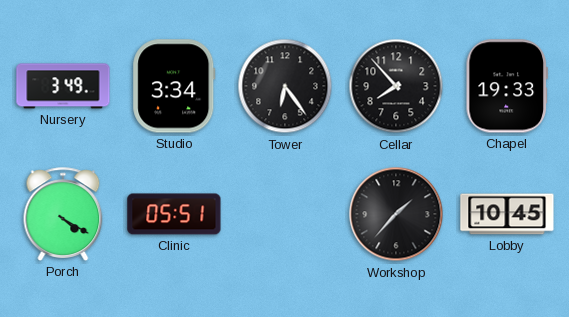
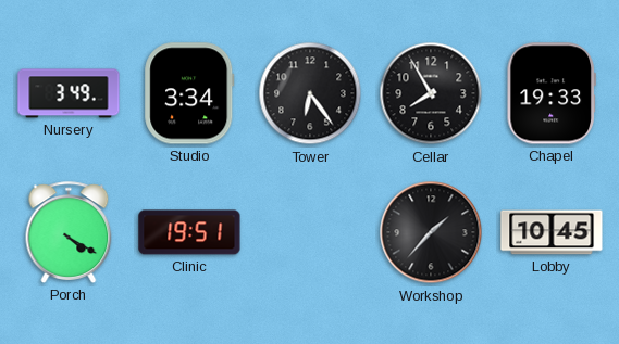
Cellar: 7:53 -> 7:55
Clinic: 05:51 -> 19:51
